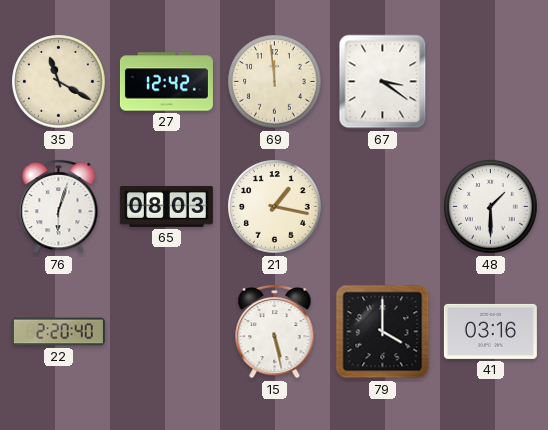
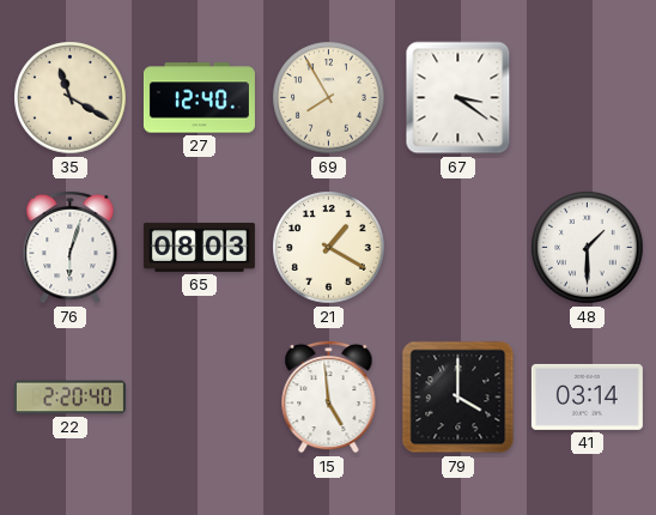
27: 12:42 -> 12:40
69: 11:59 -> 7:55
21: 1:17 -> 1:20
15: 5:28 -> 4:59
41: 03:16 -> 03:14
